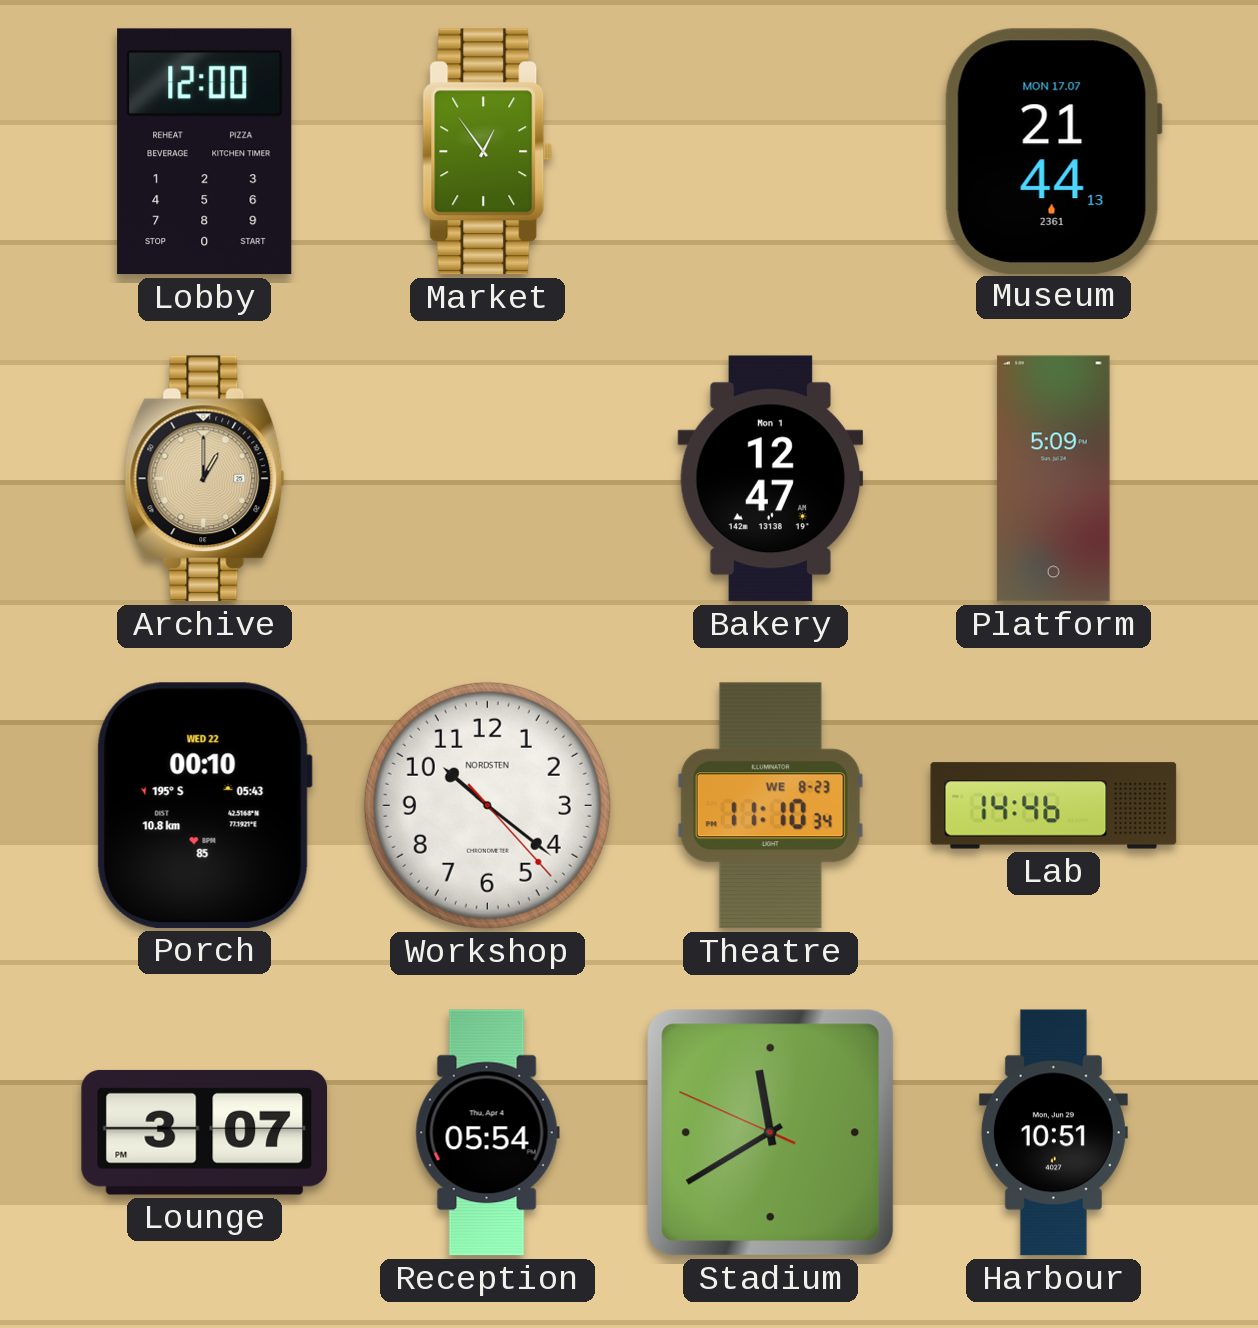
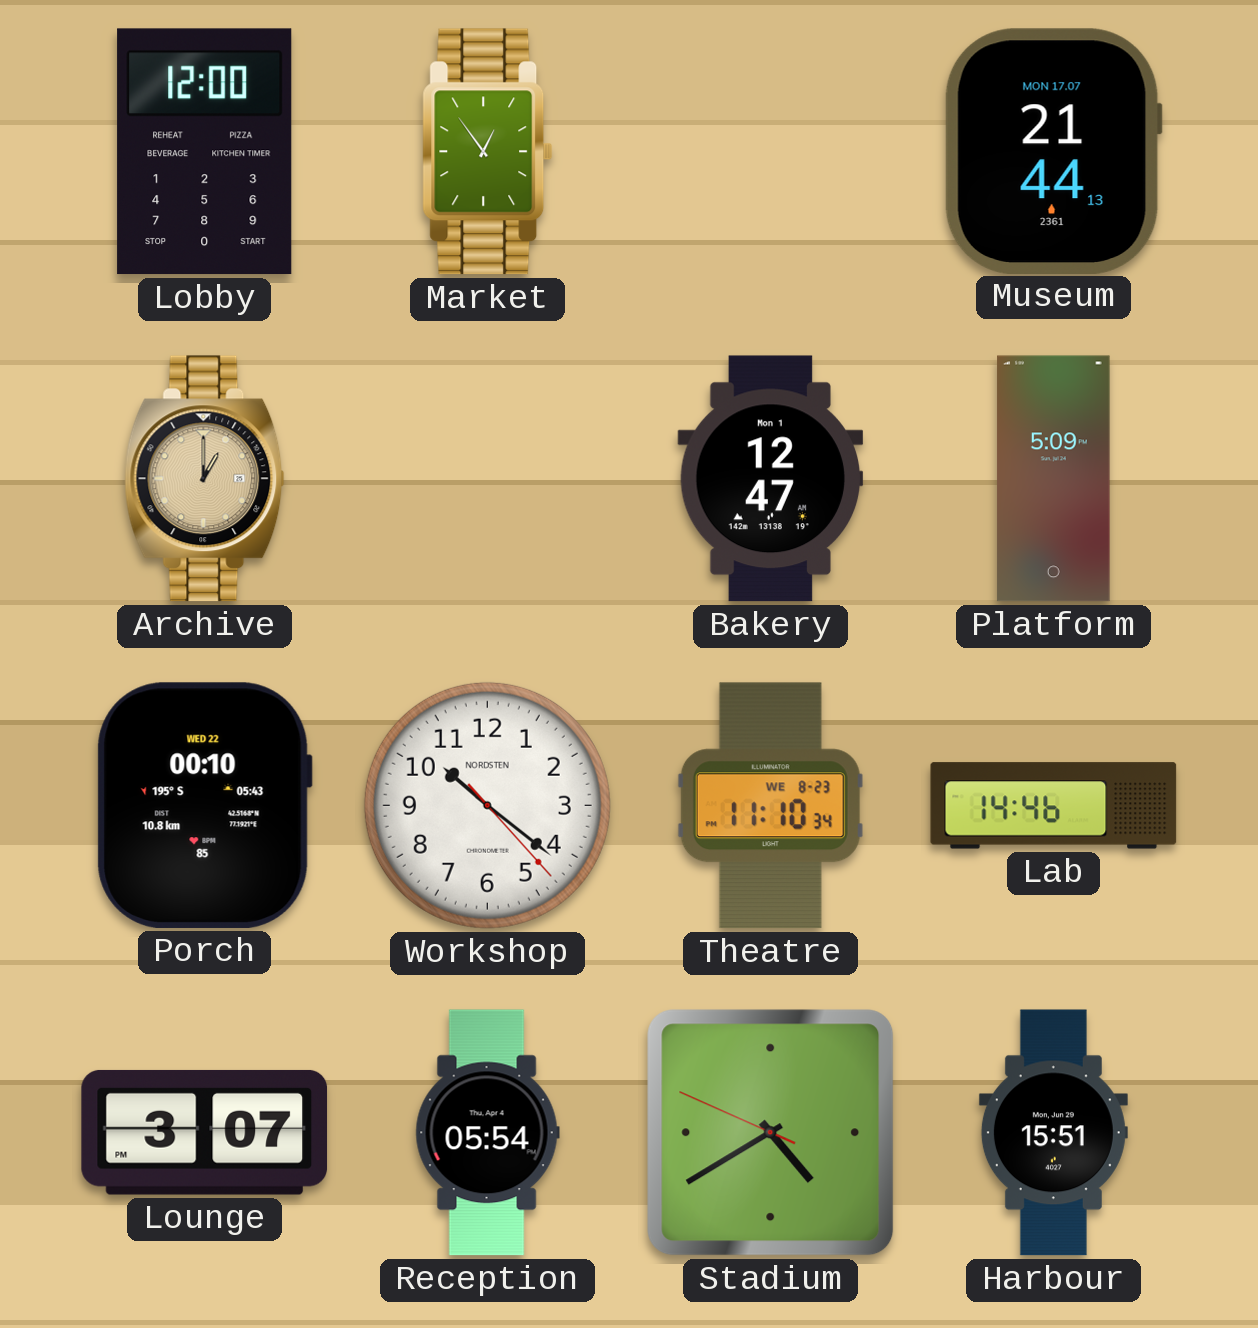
Stadium: 11:39 -> 4:39
Harbour: 10:51 -> 15:51
